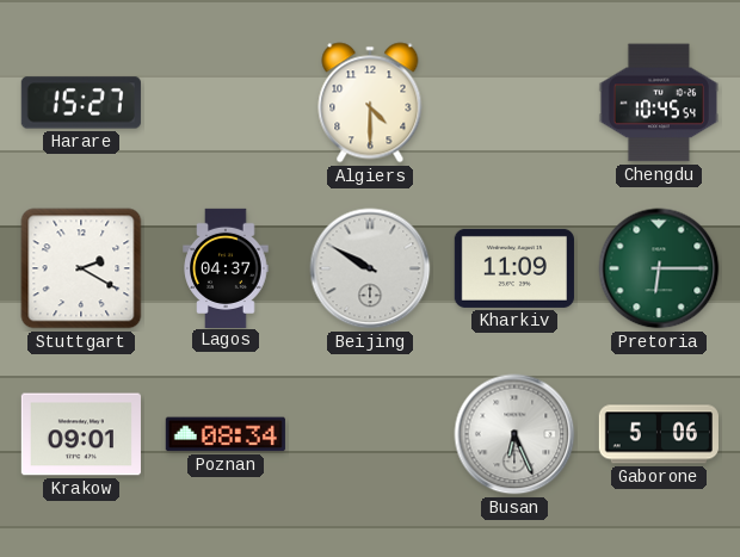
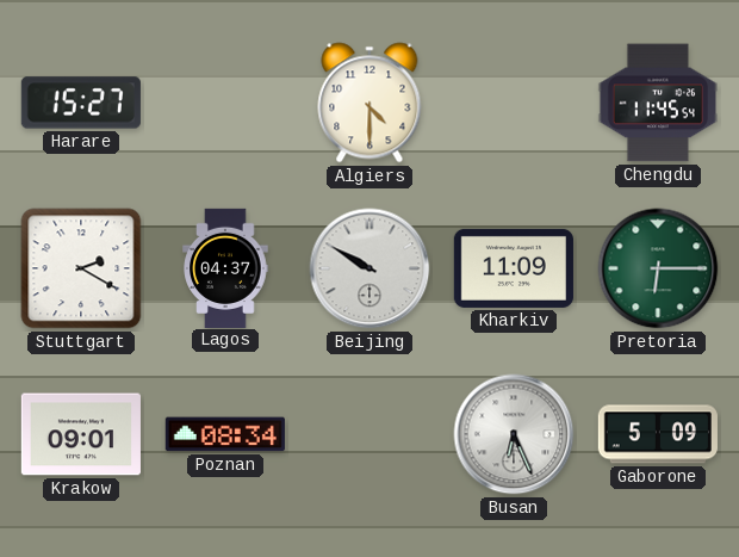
Chengdu: 10:45 -> 11:45
Gaborone: 5:06 -> 5:09
